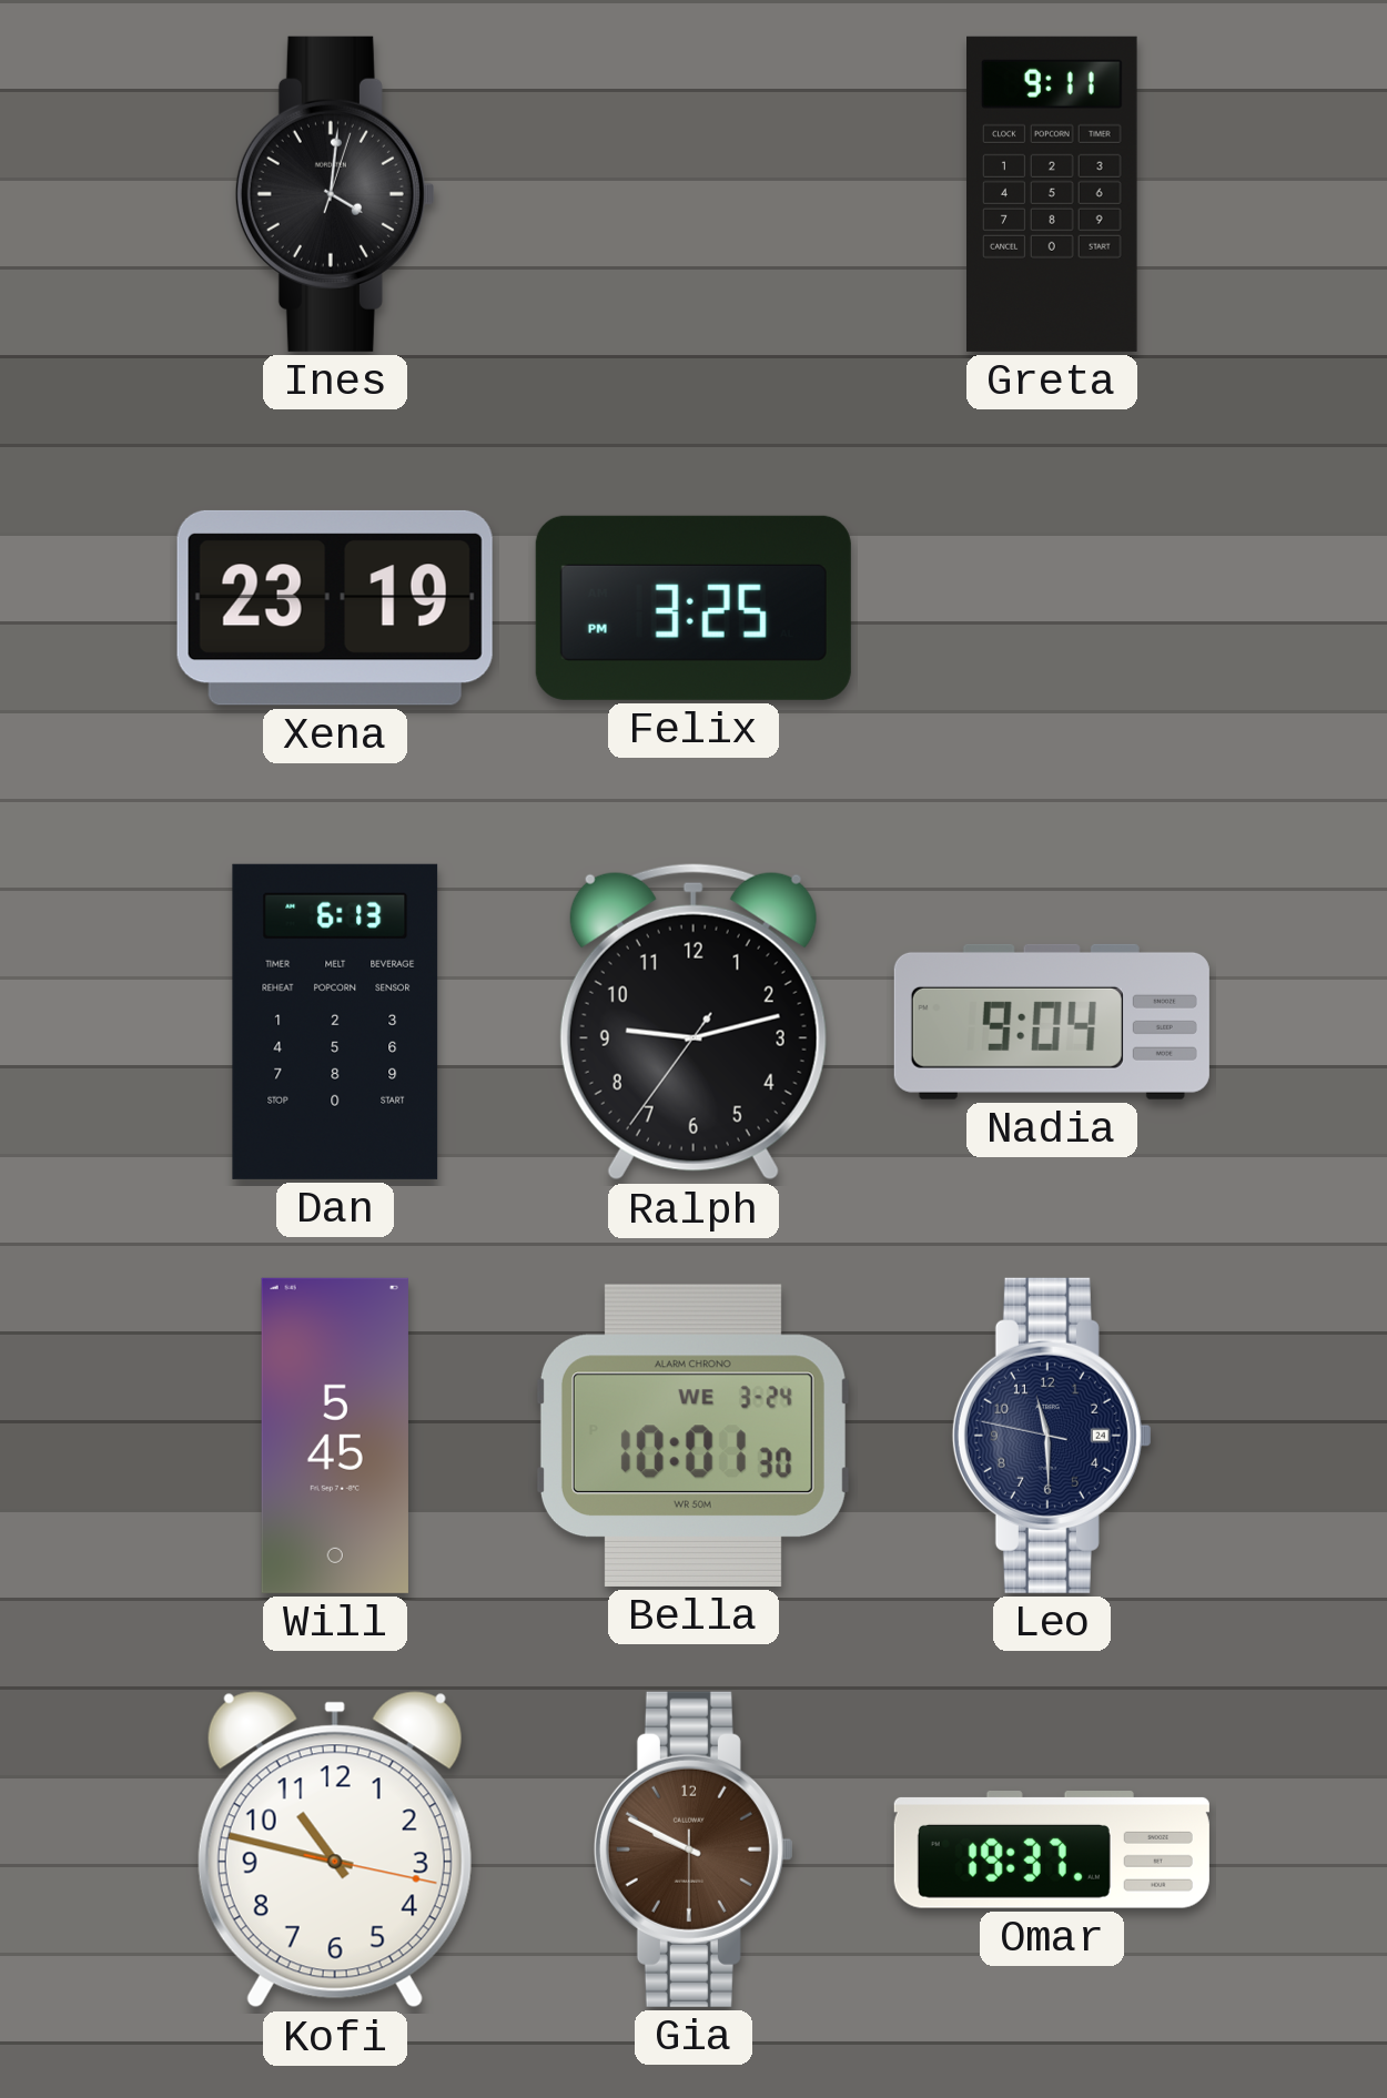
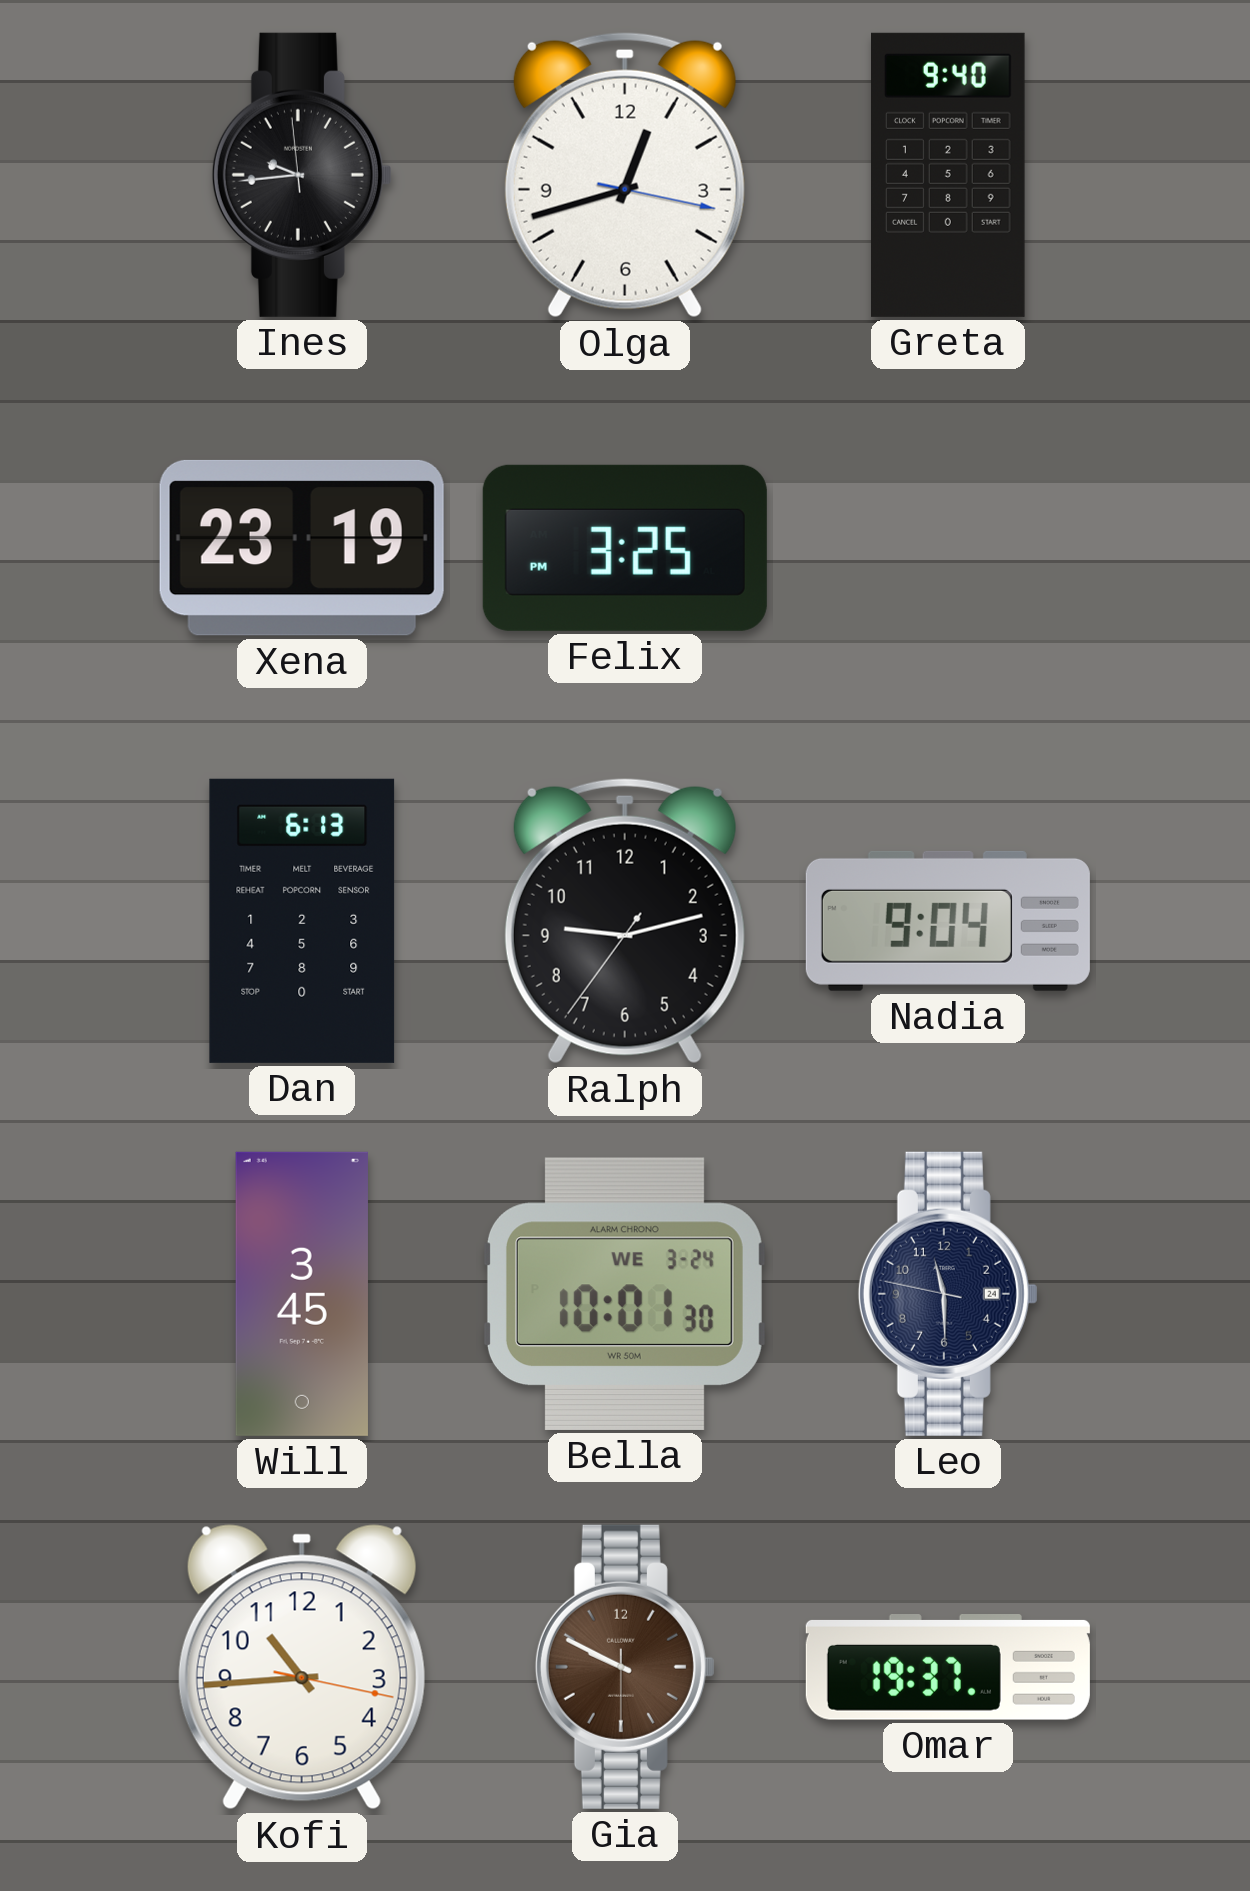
Ines: 4:01 -> 9:43
Olga: none -> 12:42
Greta: 9:11 -> 9:40
Will: 5:45 -> 3:45
Kofi: 10:47 -> 10:44
